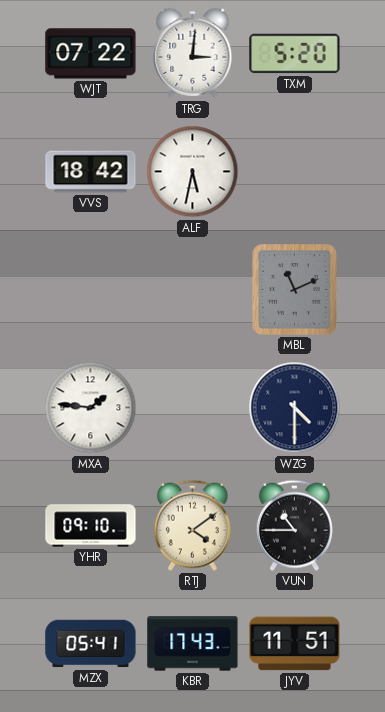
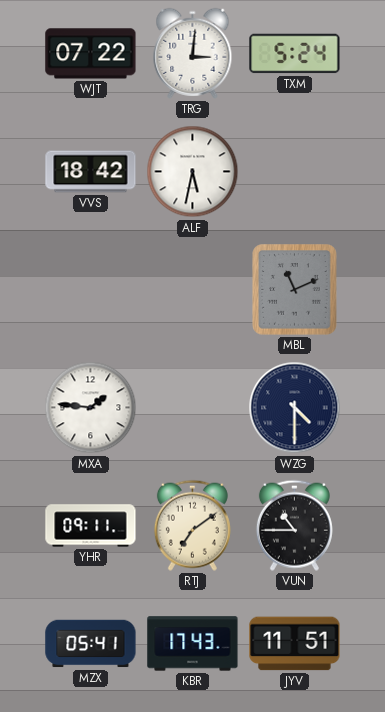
TXM: 5:20 -> 5:24
YHR: 09:10 -> 09:11
RTJ: 4:09 -> 7:09
